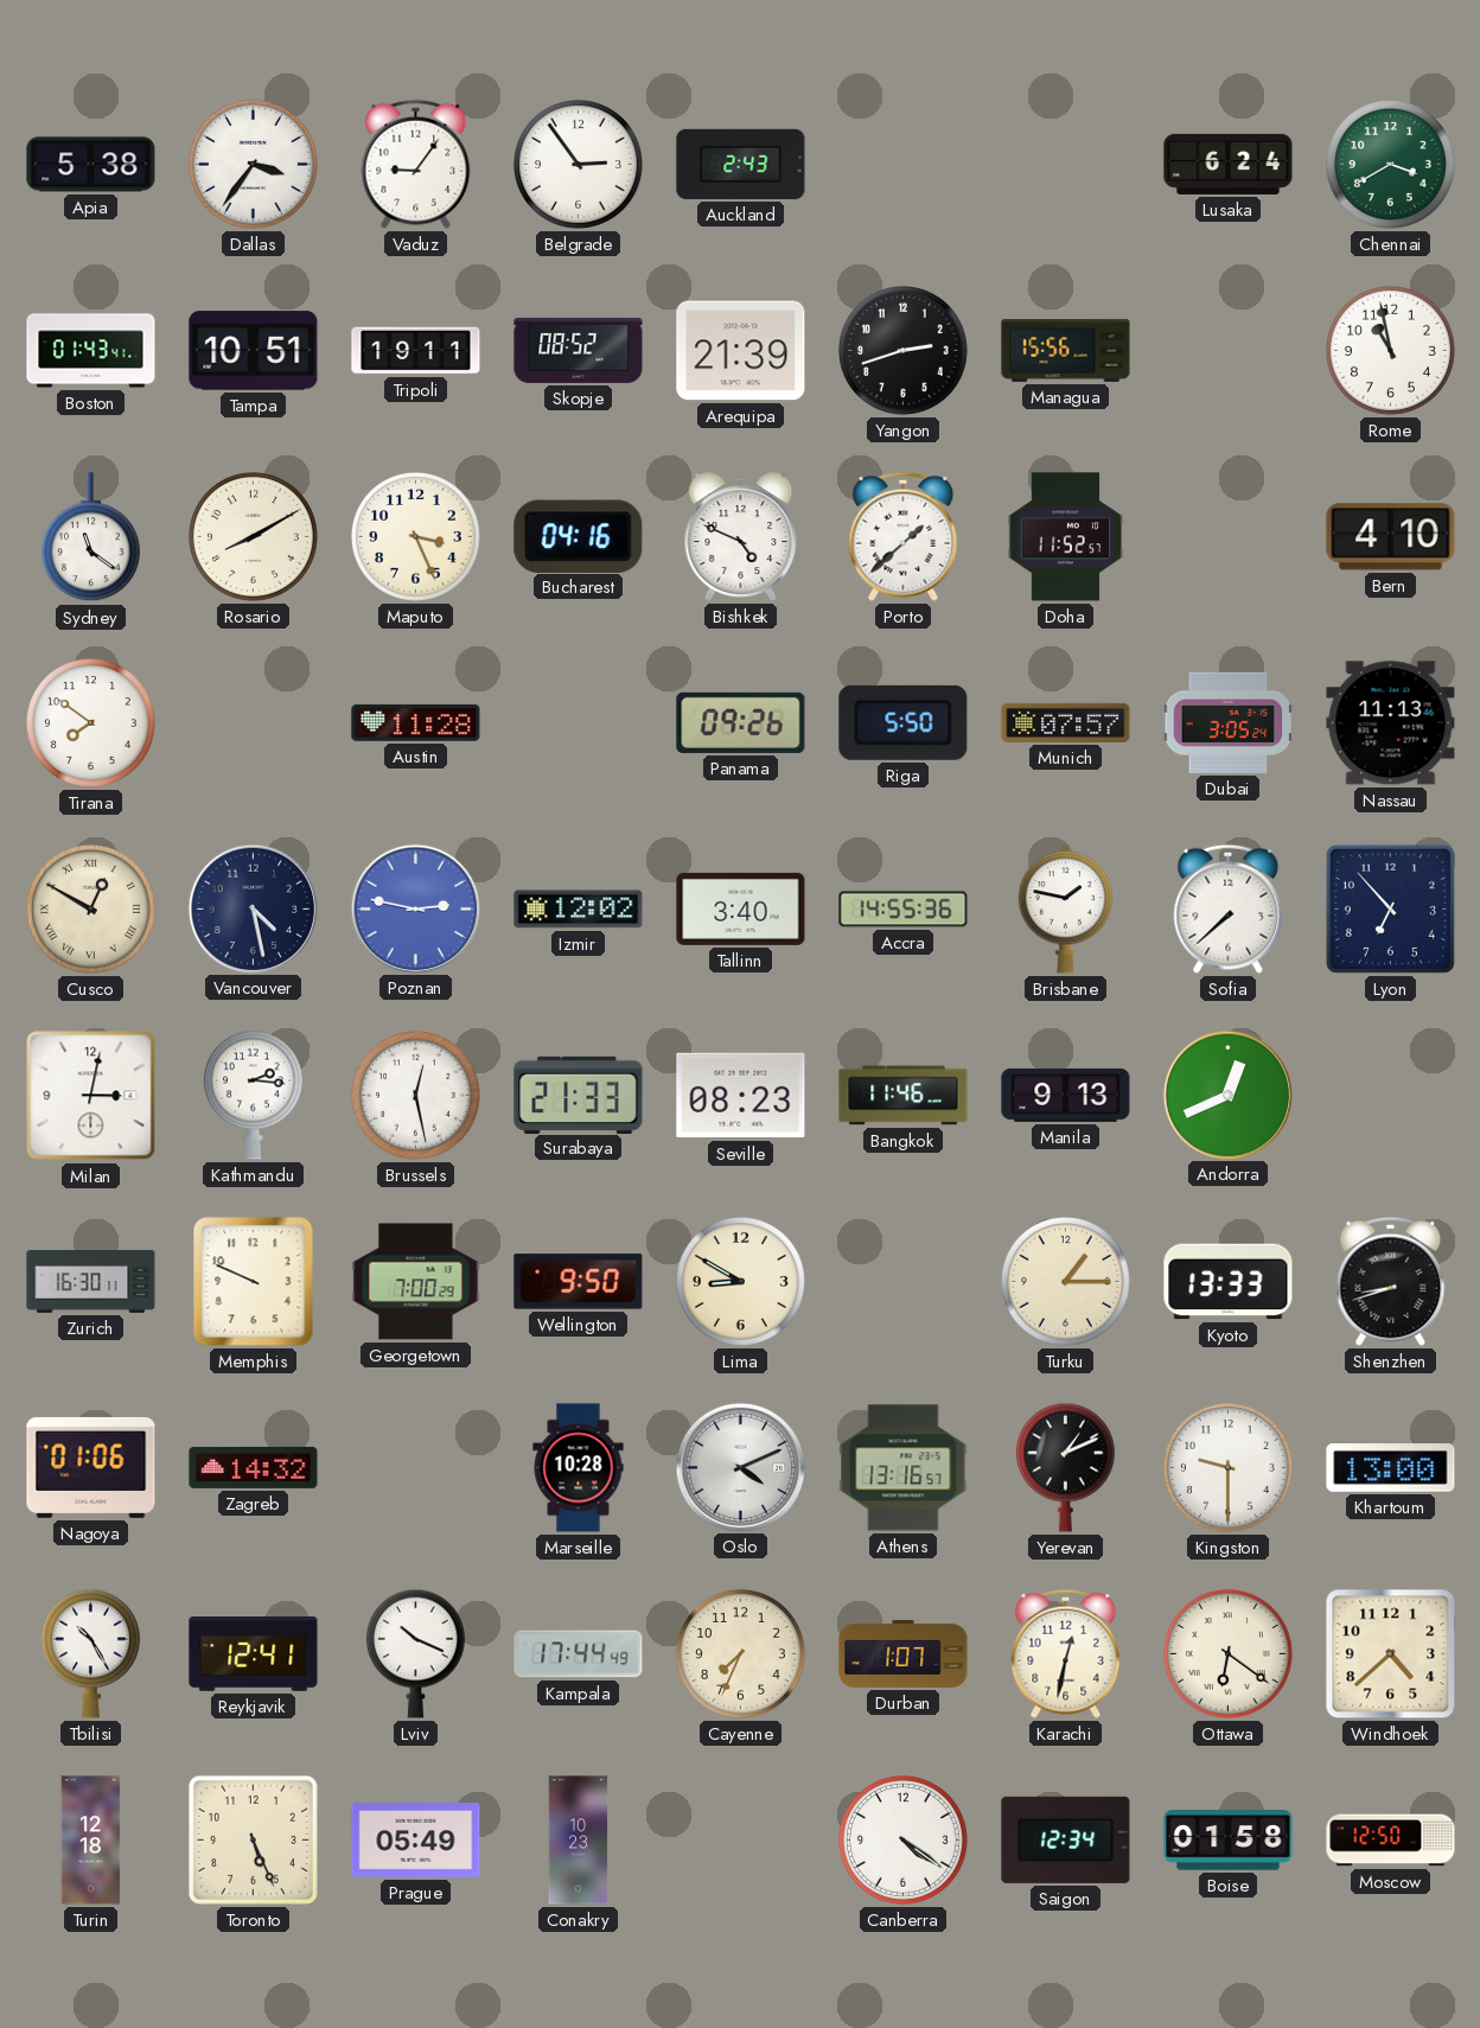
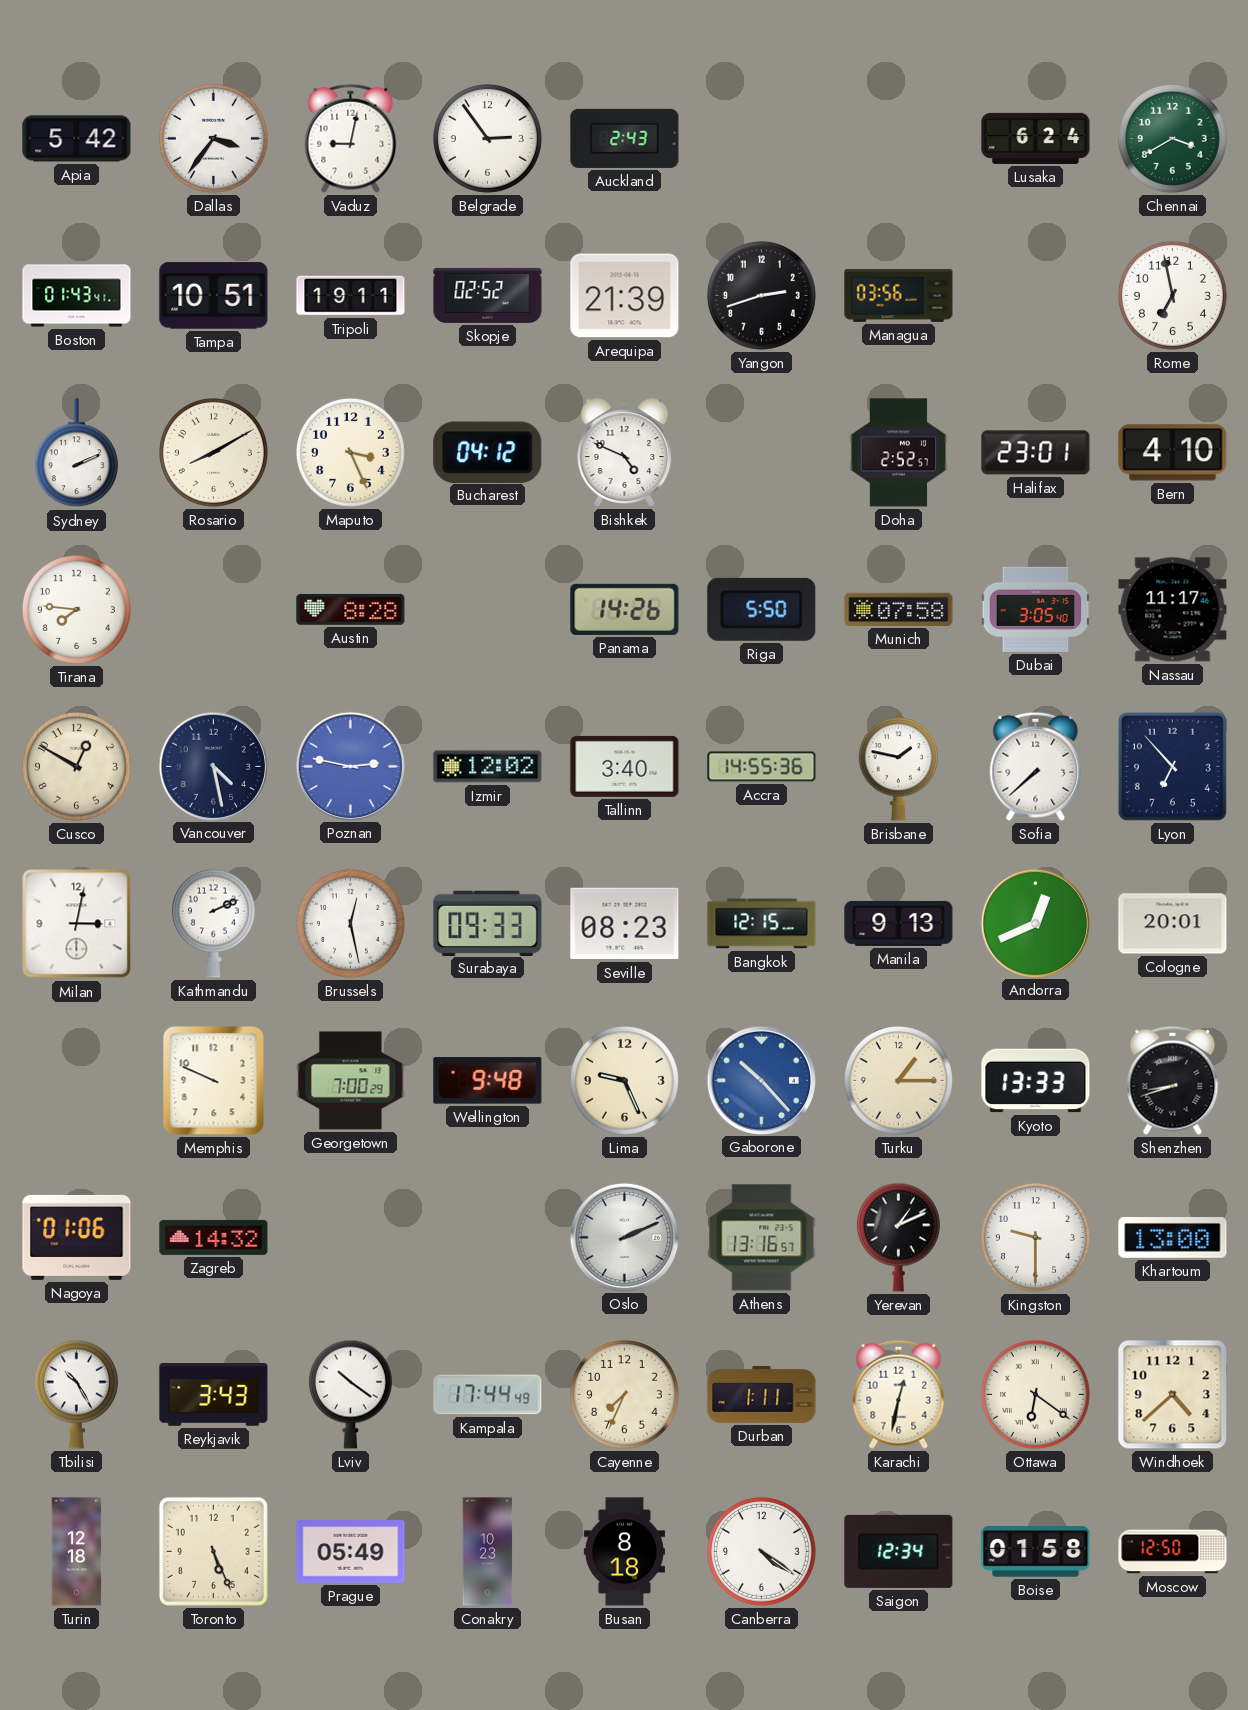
Apia: 5:38 -> 5:42
Vaduz: 9:06 -> 9:02
Skopje: 08:52 -> 02:52
Managua: 15:56 -> 03:56
Rome: 10:58 -> 6:58
Sydney: 11:21 -> 2:11
Bucharest: 04:16 -> 04:12
Porto: 1:38 -> none
Doha: 11:52 -> 2:52
Halifax: none -> 23:01
Tirana: 7:51 -> 7:46
Austin: 11:28 -> 8:28
Panama: 09:26 -> 14:26
Munich: 07:57 -> 07:58
Dubai: 3:05:24 -> 3:05:40
Nassau: 11:13 -> 11:17
Cusco numerals: Roman -> Arabic
Kathmandu: 2:16 -> 2:11
Surabaya: 21:33 -> 09:33
Bangkok: 11:46 -> 12:15
Cologne: none -> 20:01
Zurich: 16:30 -> none
Wellington: 9:50 -> 9:48
Lima: 8:50 -> 9:26
Gaborone: none -> 10:23
Marseille: 10:28 -> none
Oslo: 4:11 -> 2:11
Reykjavik: 12:41 -> 3:43
Lviv: 10:19 -> 10:21
Durban: 1:07 -> 1:11
Busan: none -> 8:18
